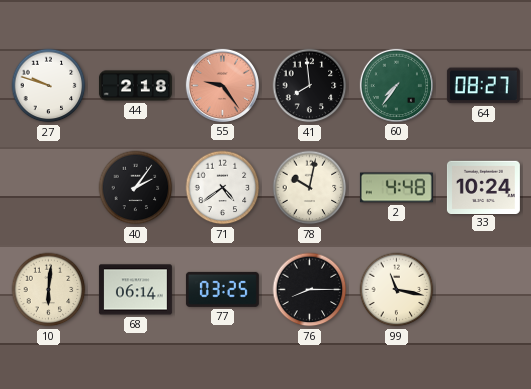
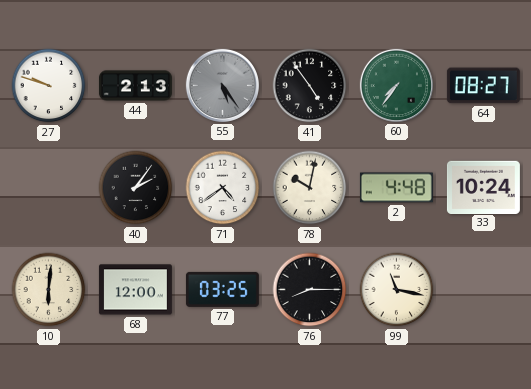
44: 2:18 -> 2:13
55: 9:24 -> 5:24
55 dial: salmon -> grey
41: 7:59 -> 4:54
68: 06:14 -> 12:00
